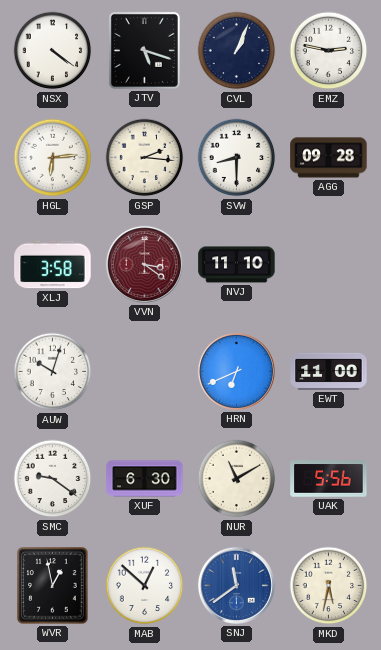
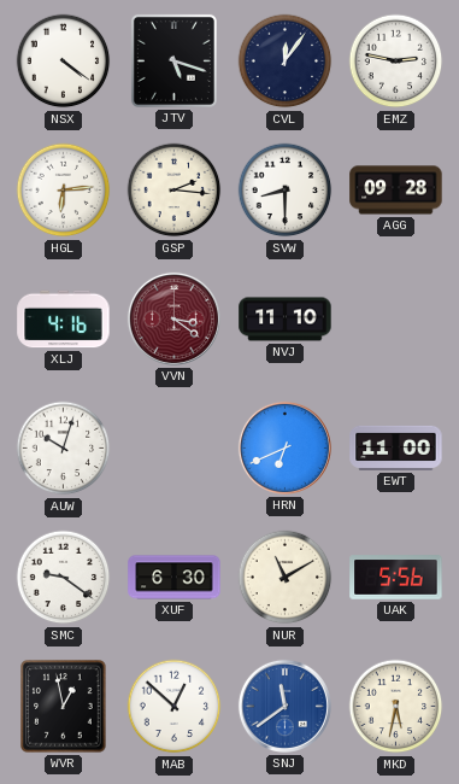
CVL: 1:04 -> 12:06
XLJ: 3:58 -> 4:16
